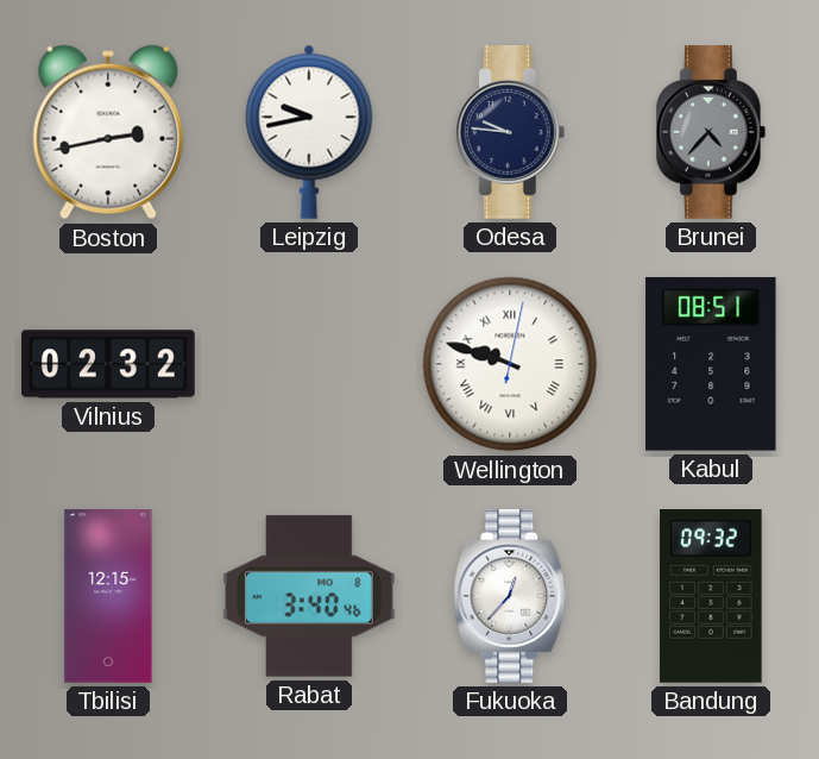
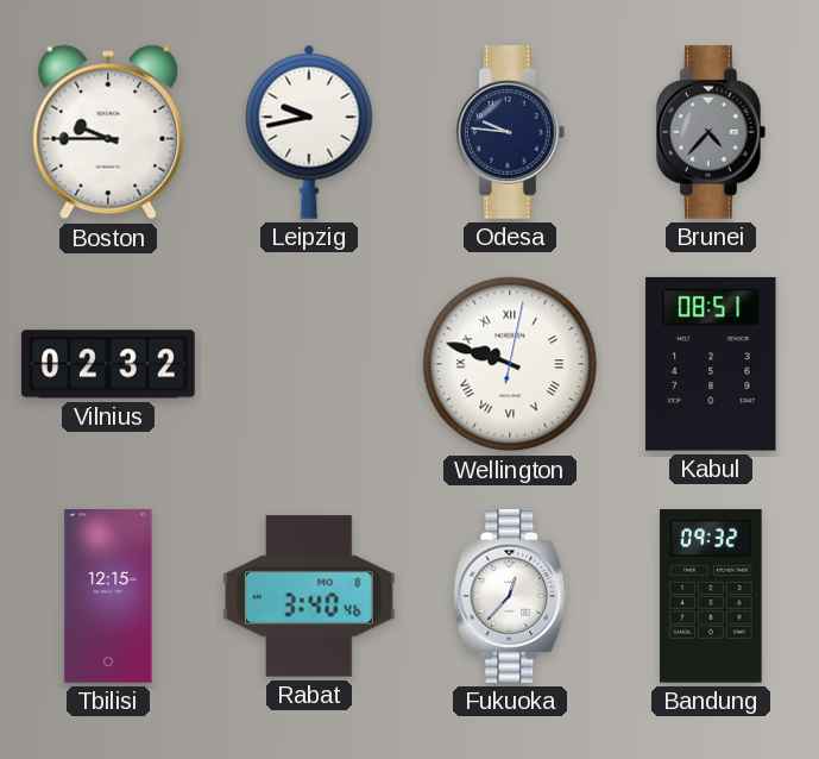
Boston: 2:43 -> 9:45
